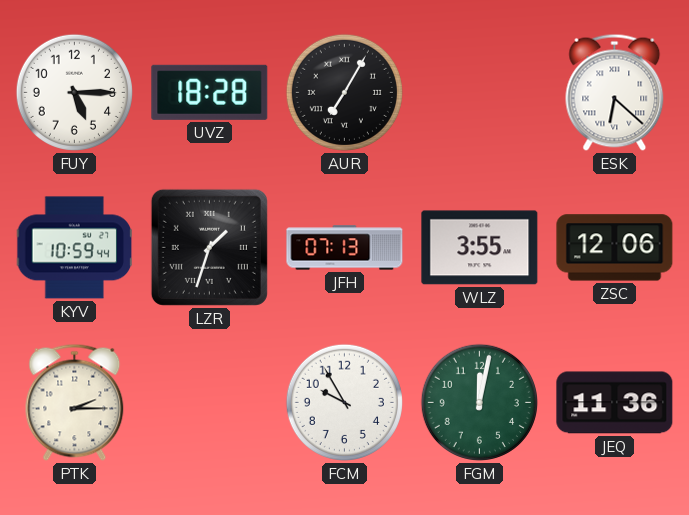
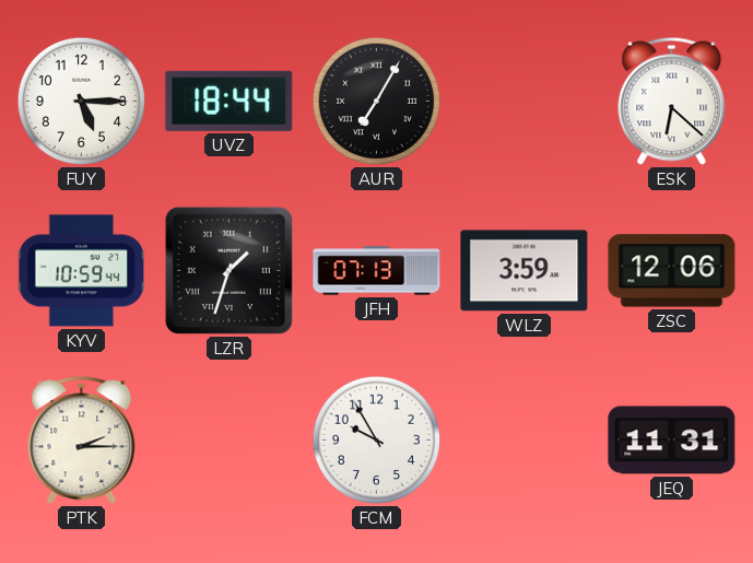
UVZ: 18:28 -> 18:44
WLZ: 3:55 -> 3:59
FGM: 12:02 -> none
JEQ: 11:36 -> 11:31
